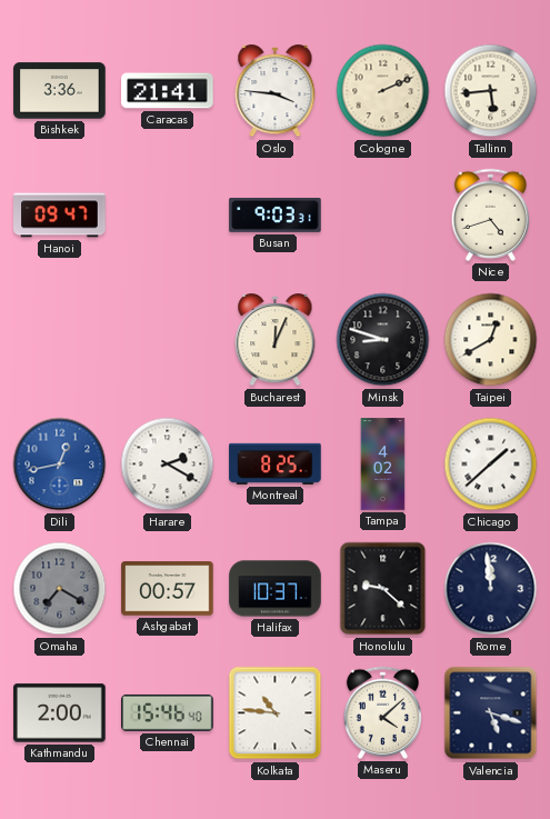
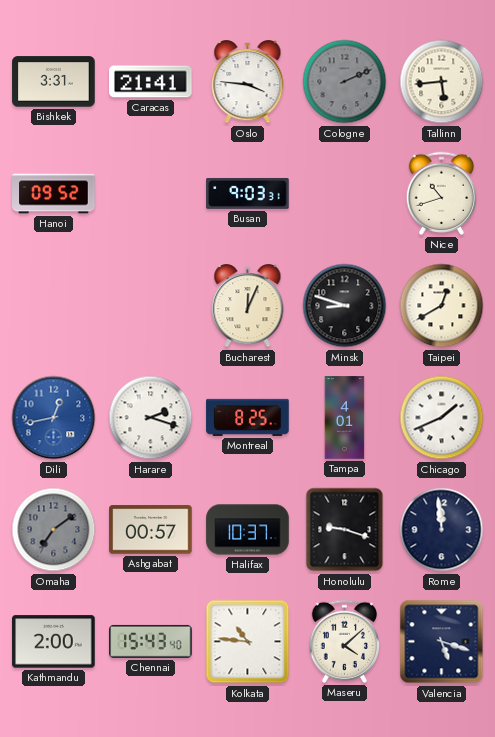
Bishkek: 3:36 -> 3:31
Cologne dial: cream -> grey
Hanoi: 09:47 -> 09:52
Nice: 4:42 -> 10:42
Harare: 2:20 -> 2:18
Tampa: 4:02 -> 4:01
Chicago: 1:38 -> 1:41
Omaha: 7:20 -> 7:09
Honolulu: 9:22 -> 9:18
Chennai: 15:46 -> 15:43
